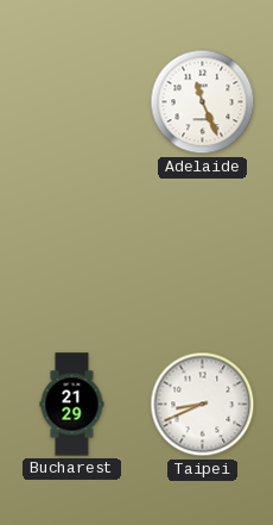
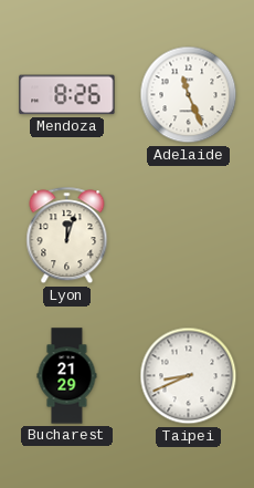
Mendoza: none -> 8:26
Lyon: none -> 12:03
